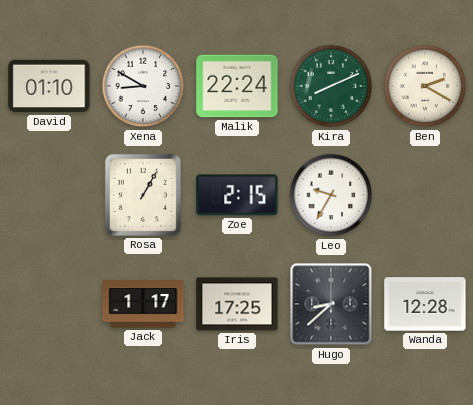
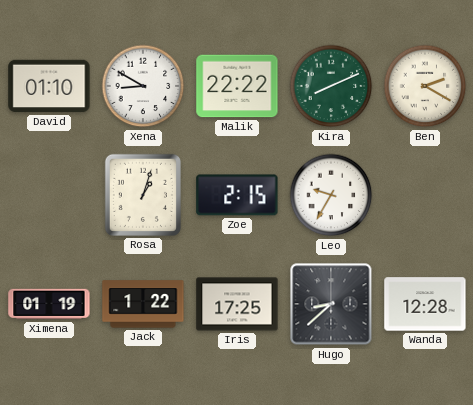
Malik: 22:24 -> 22:22
Rosa: 1:05 -> 1:03
Ximena: none -> 01:19
Jack: 1:17 -> 1:22
